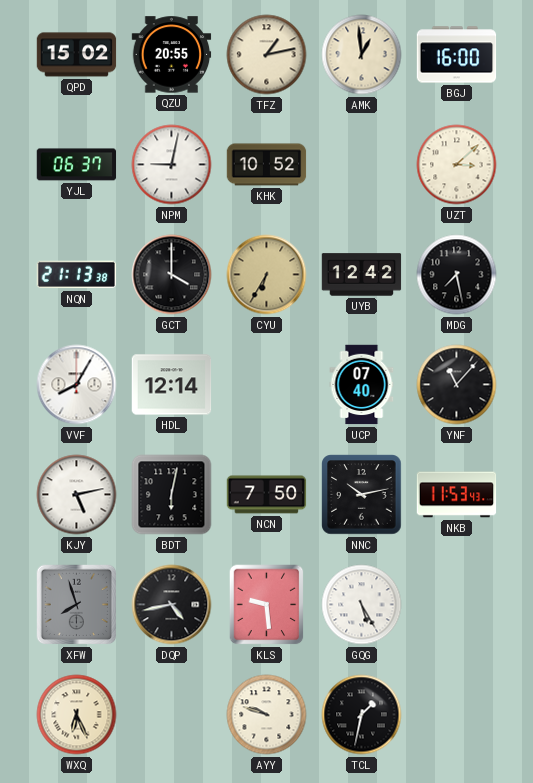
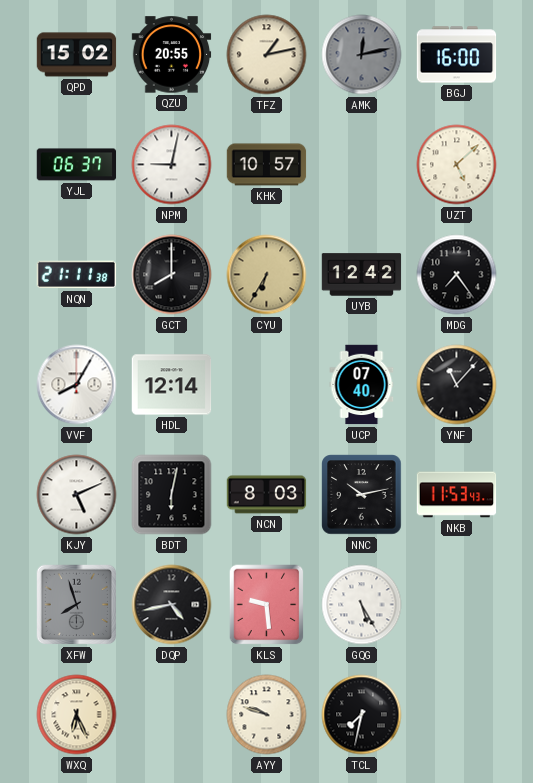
AMK: 12:59 -> 12:13
AMK dial: cream -> grey
KHK: 10:52 -> 10:57
UZT: 3:08 -> 5:08
NQN: 21:13 -> 21:11
GCT: 4:00 -> 8:00
MDG: 7:28 -> 7:24
KJY: 5:13 -> 5:11
NCN: 7:50 -> 8:03
TCL: 1:32 -> 7:32
